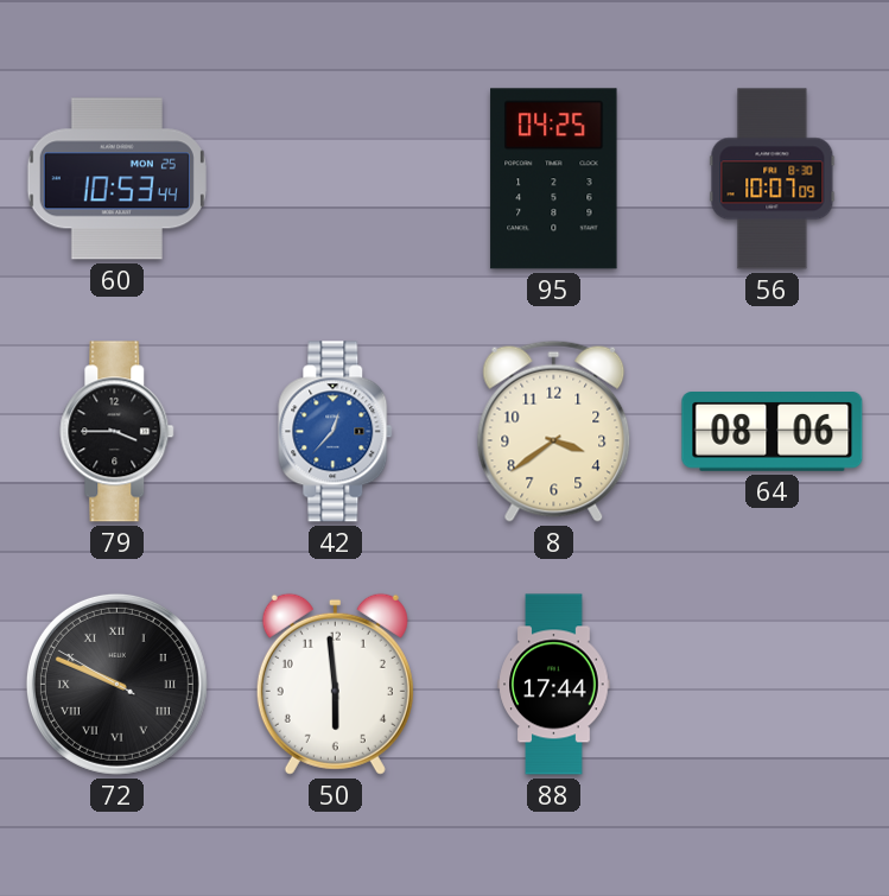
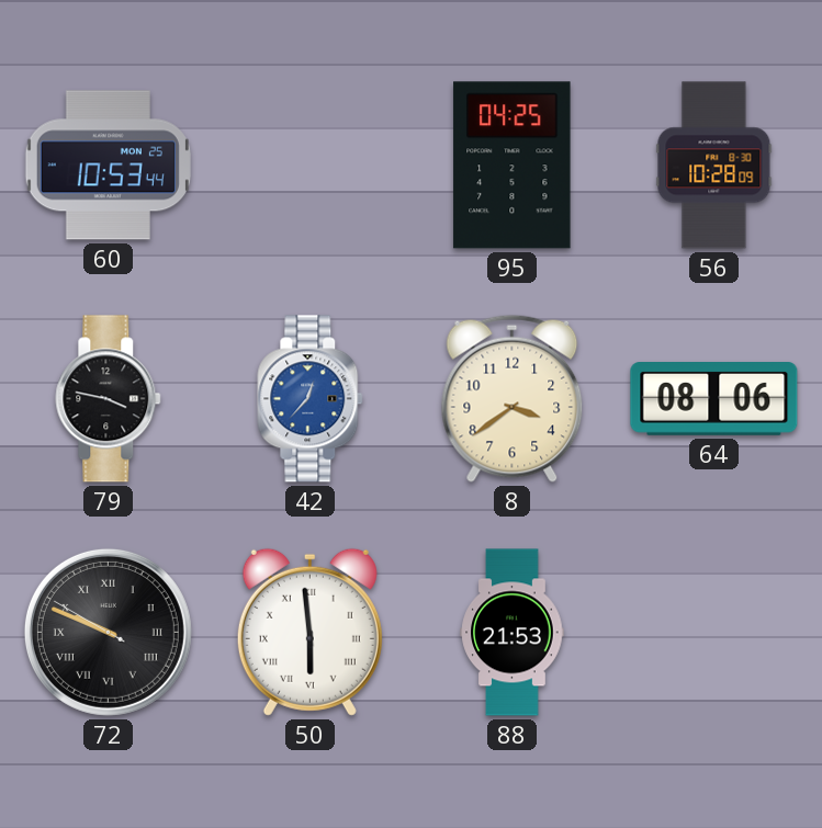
56: 10:07 -> 10:28
79: 3:45 -> 3:47
50 numerals: Arabic -> Roman
88: 17:44 -> 21:53
